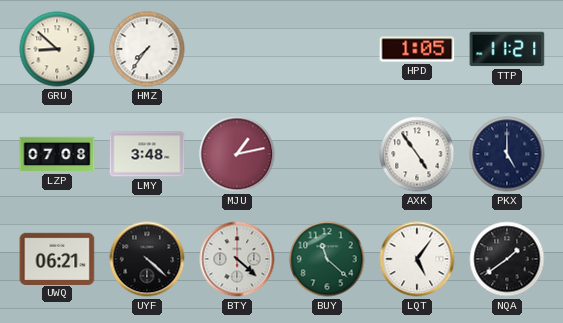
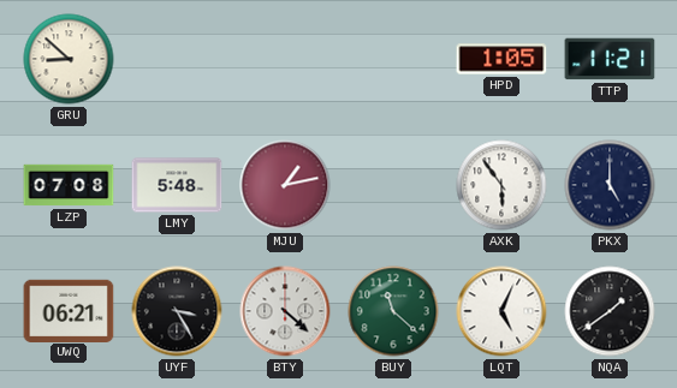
HMZ: 7:36 -> none
LMY: 3:48 -> 5:48
AXK: 4:54 -> 5:54
UYF: 4:22 -> 3:25
LQT: 5:06 -> 5:04
